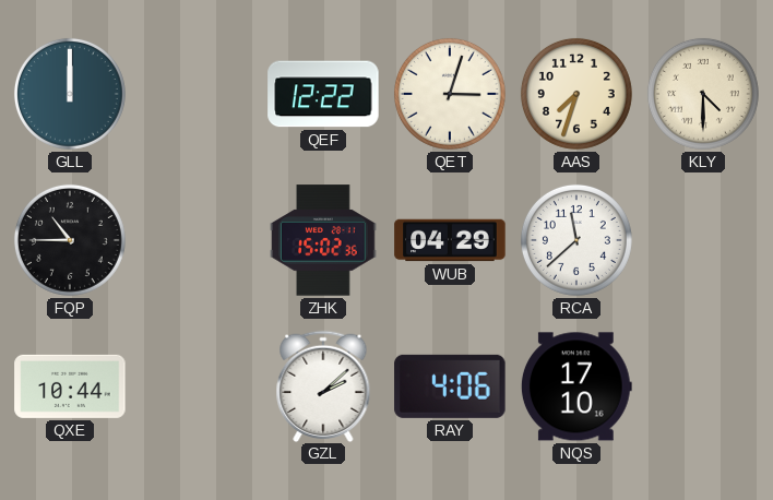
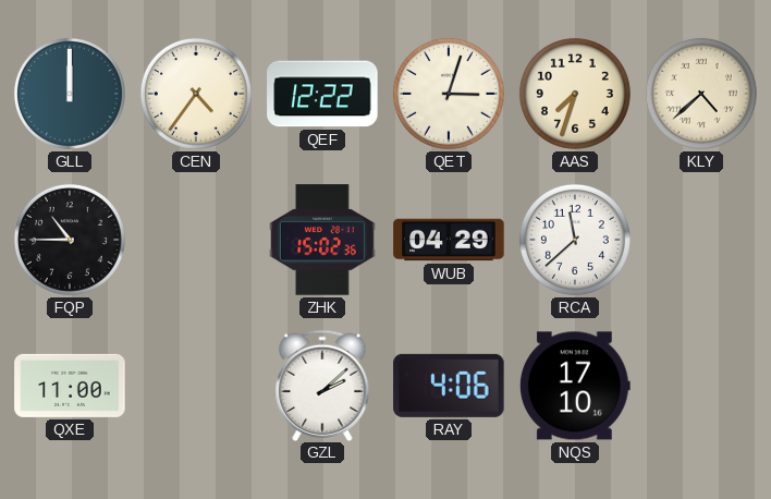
CEN: none -> 4:36
KLY: 4:30 -> 4:38
QXE: 10:44 -> 11:00
